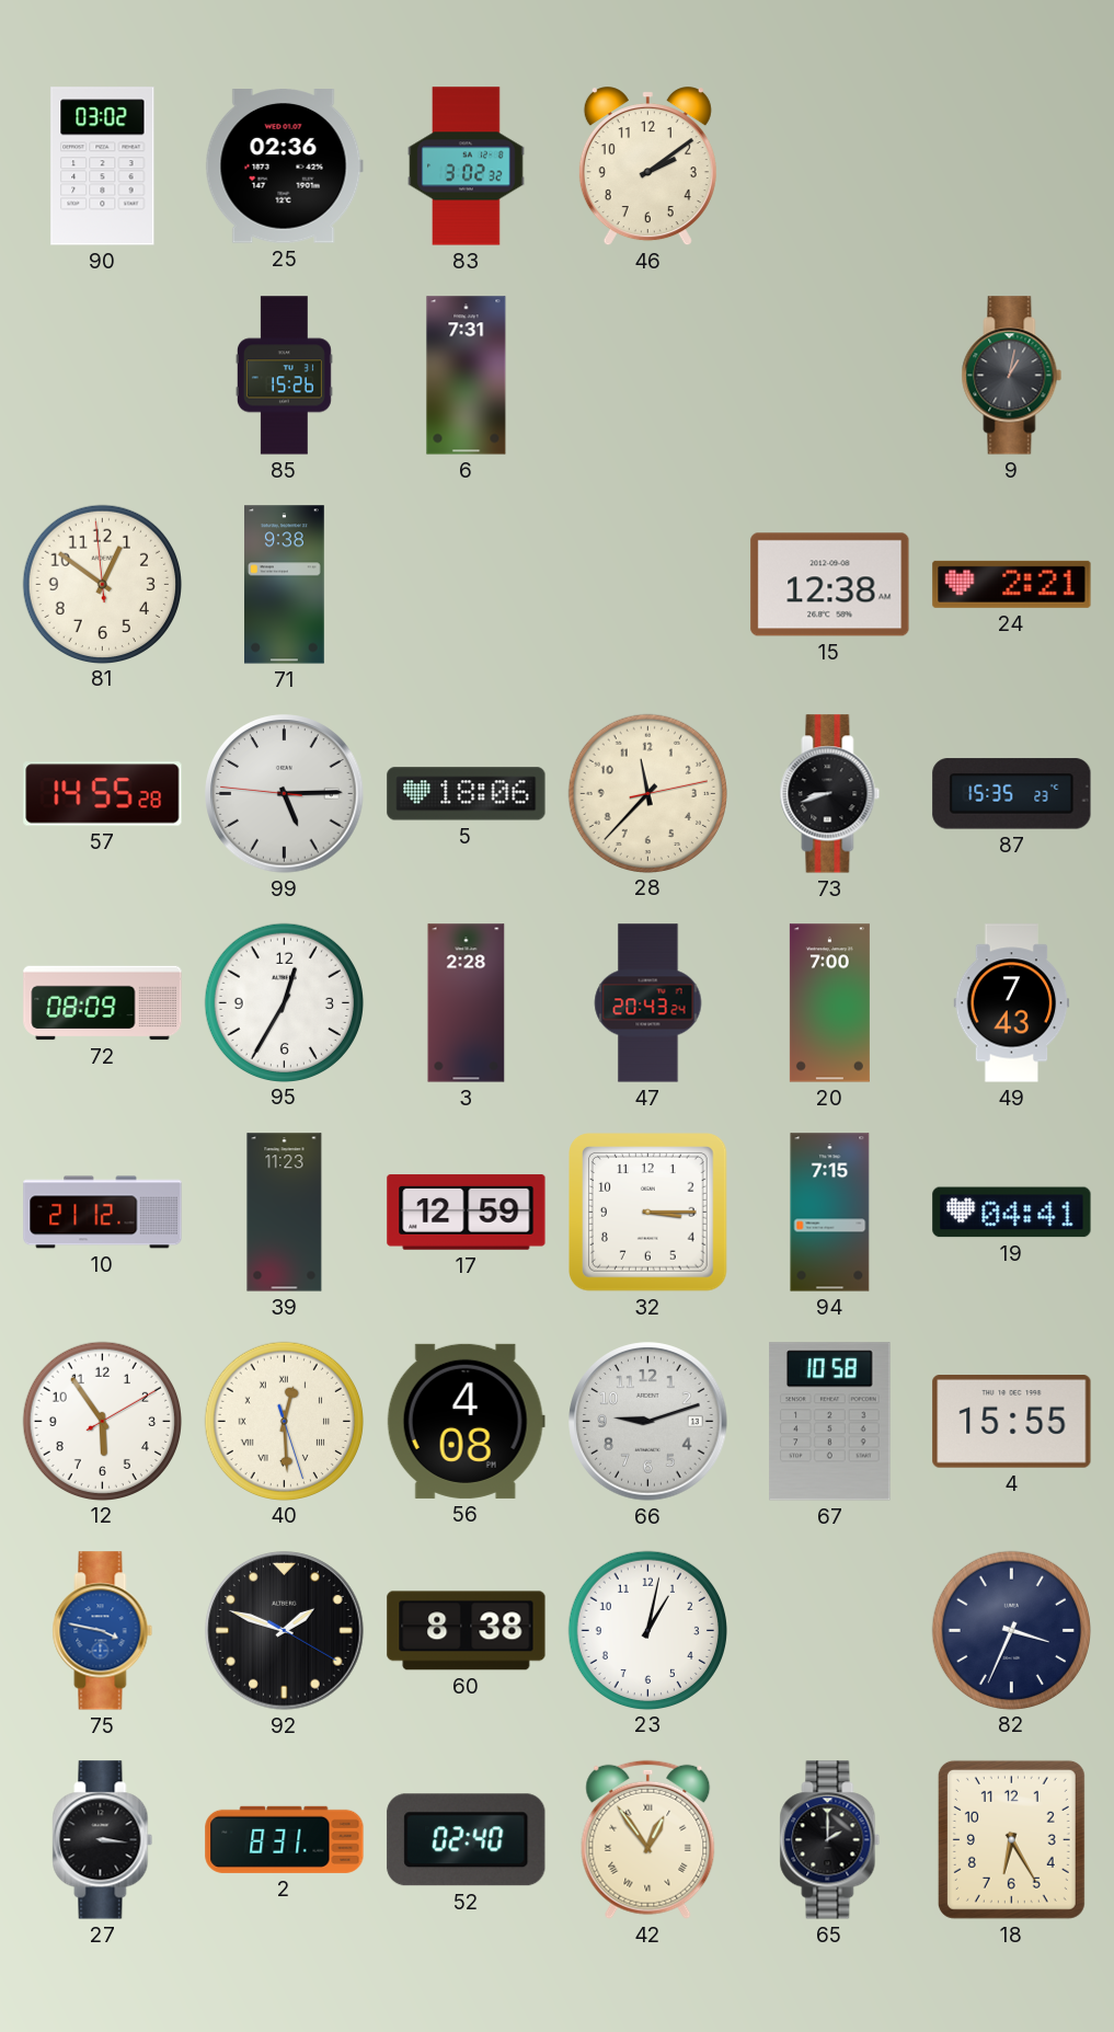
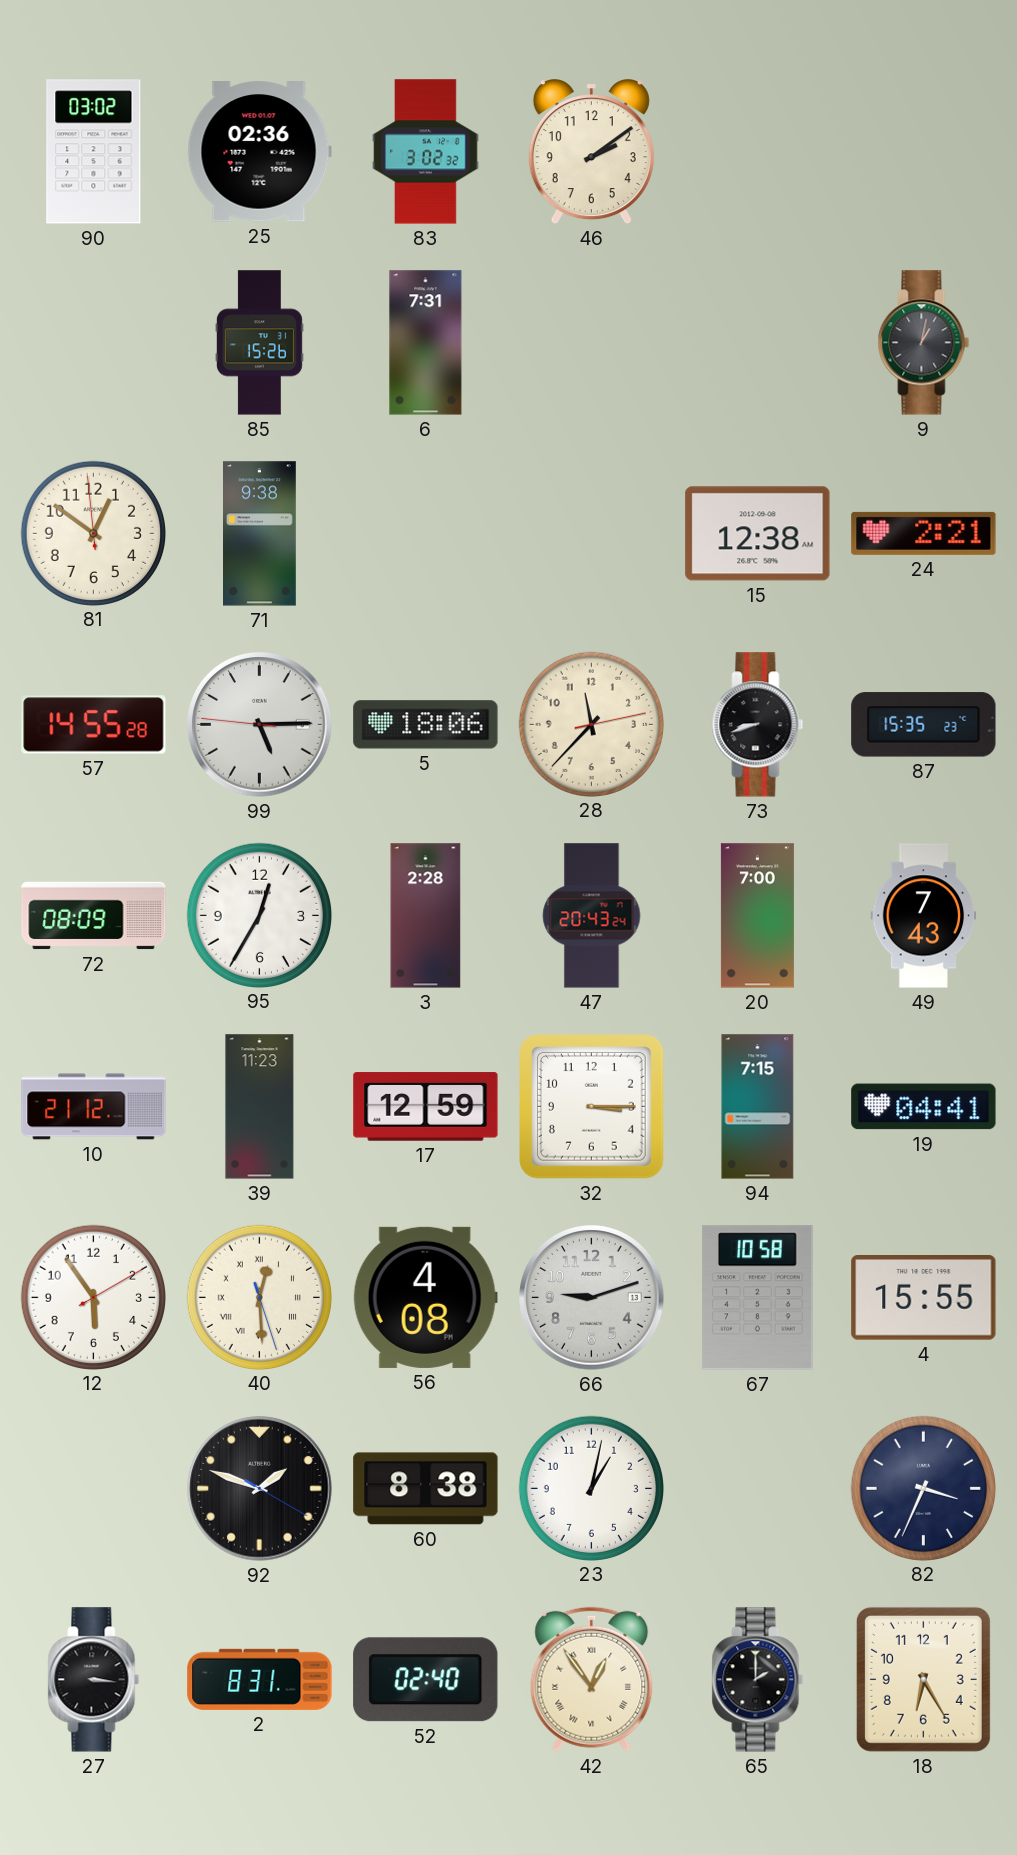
75: 3:47 -> none
